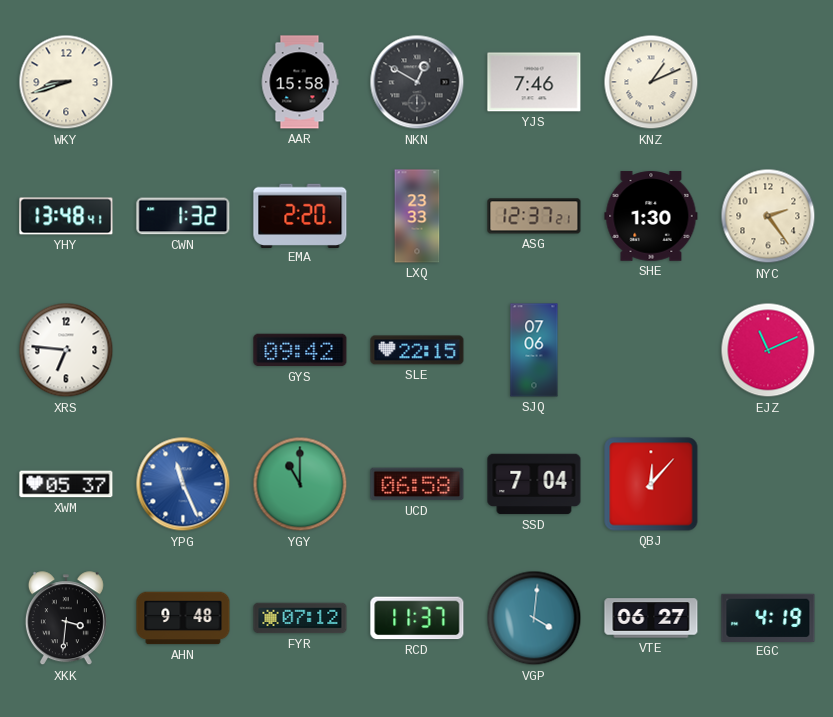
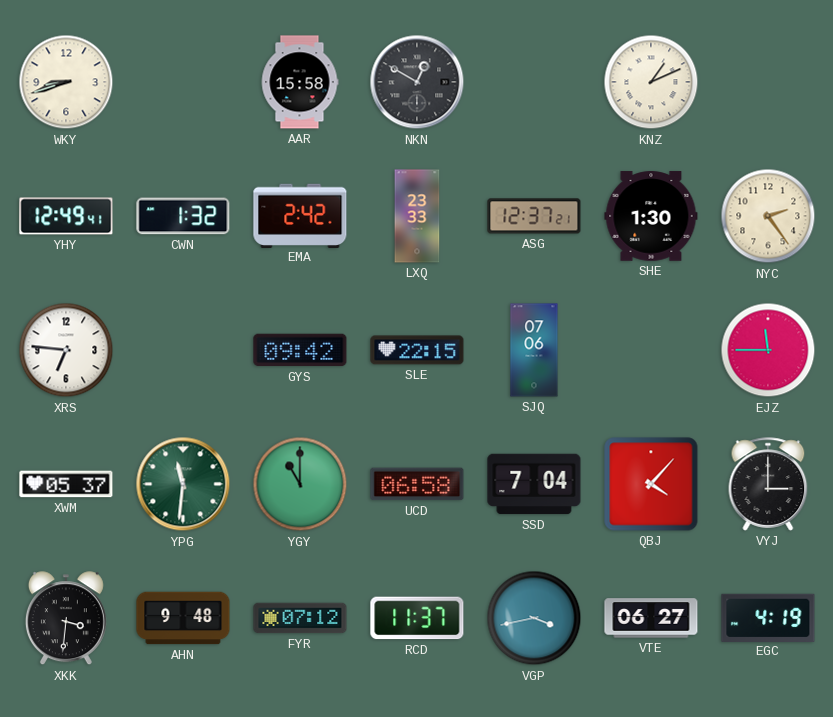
YJS: 7:46 -> none
YHY: 13:48 -> 12:49
EMA: 2:20 -> 2:42
EJZ: 11:11 -> 11:45
YPG: 11:26 -> 11:31
YPG dial: blue -> green
QBJ: 12:07 -> 4:07
VYJ: none -> 3:00
VGP: 4:01 -> 3:43
